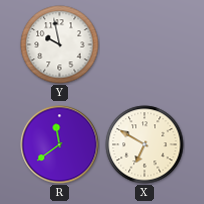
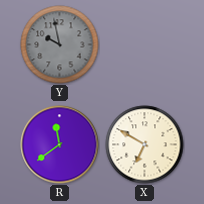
Y dial: white -> grey
